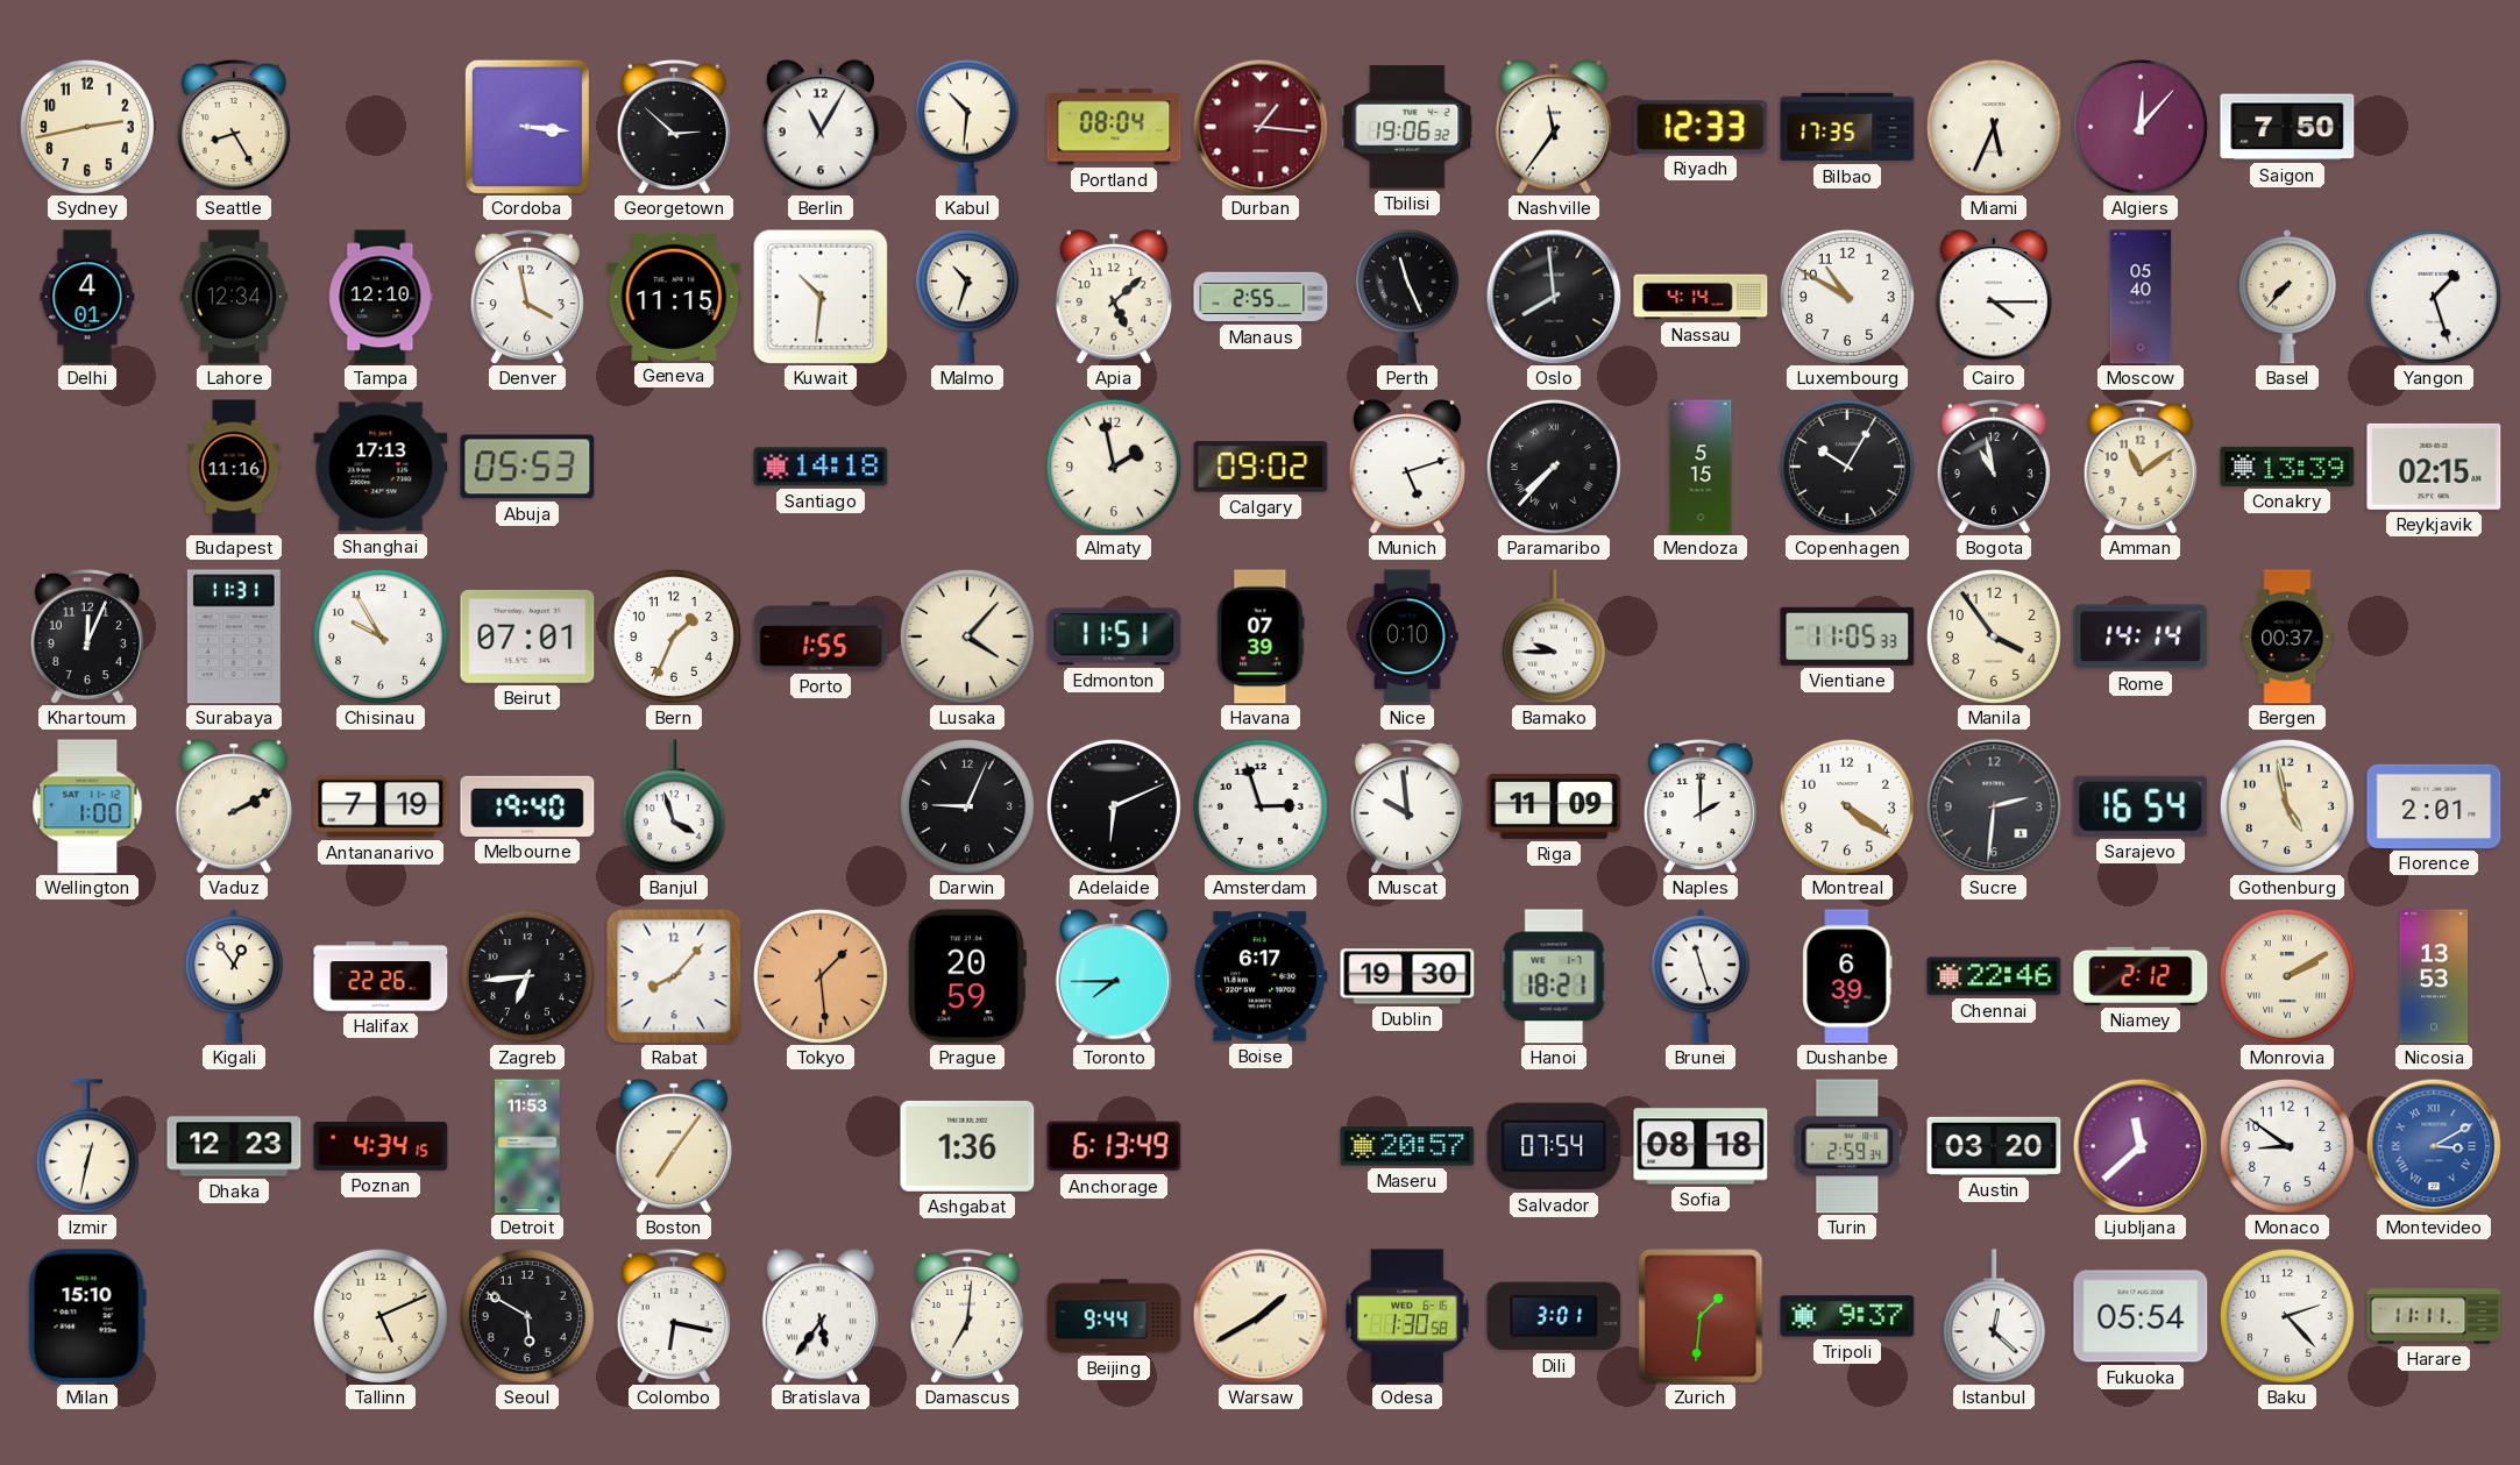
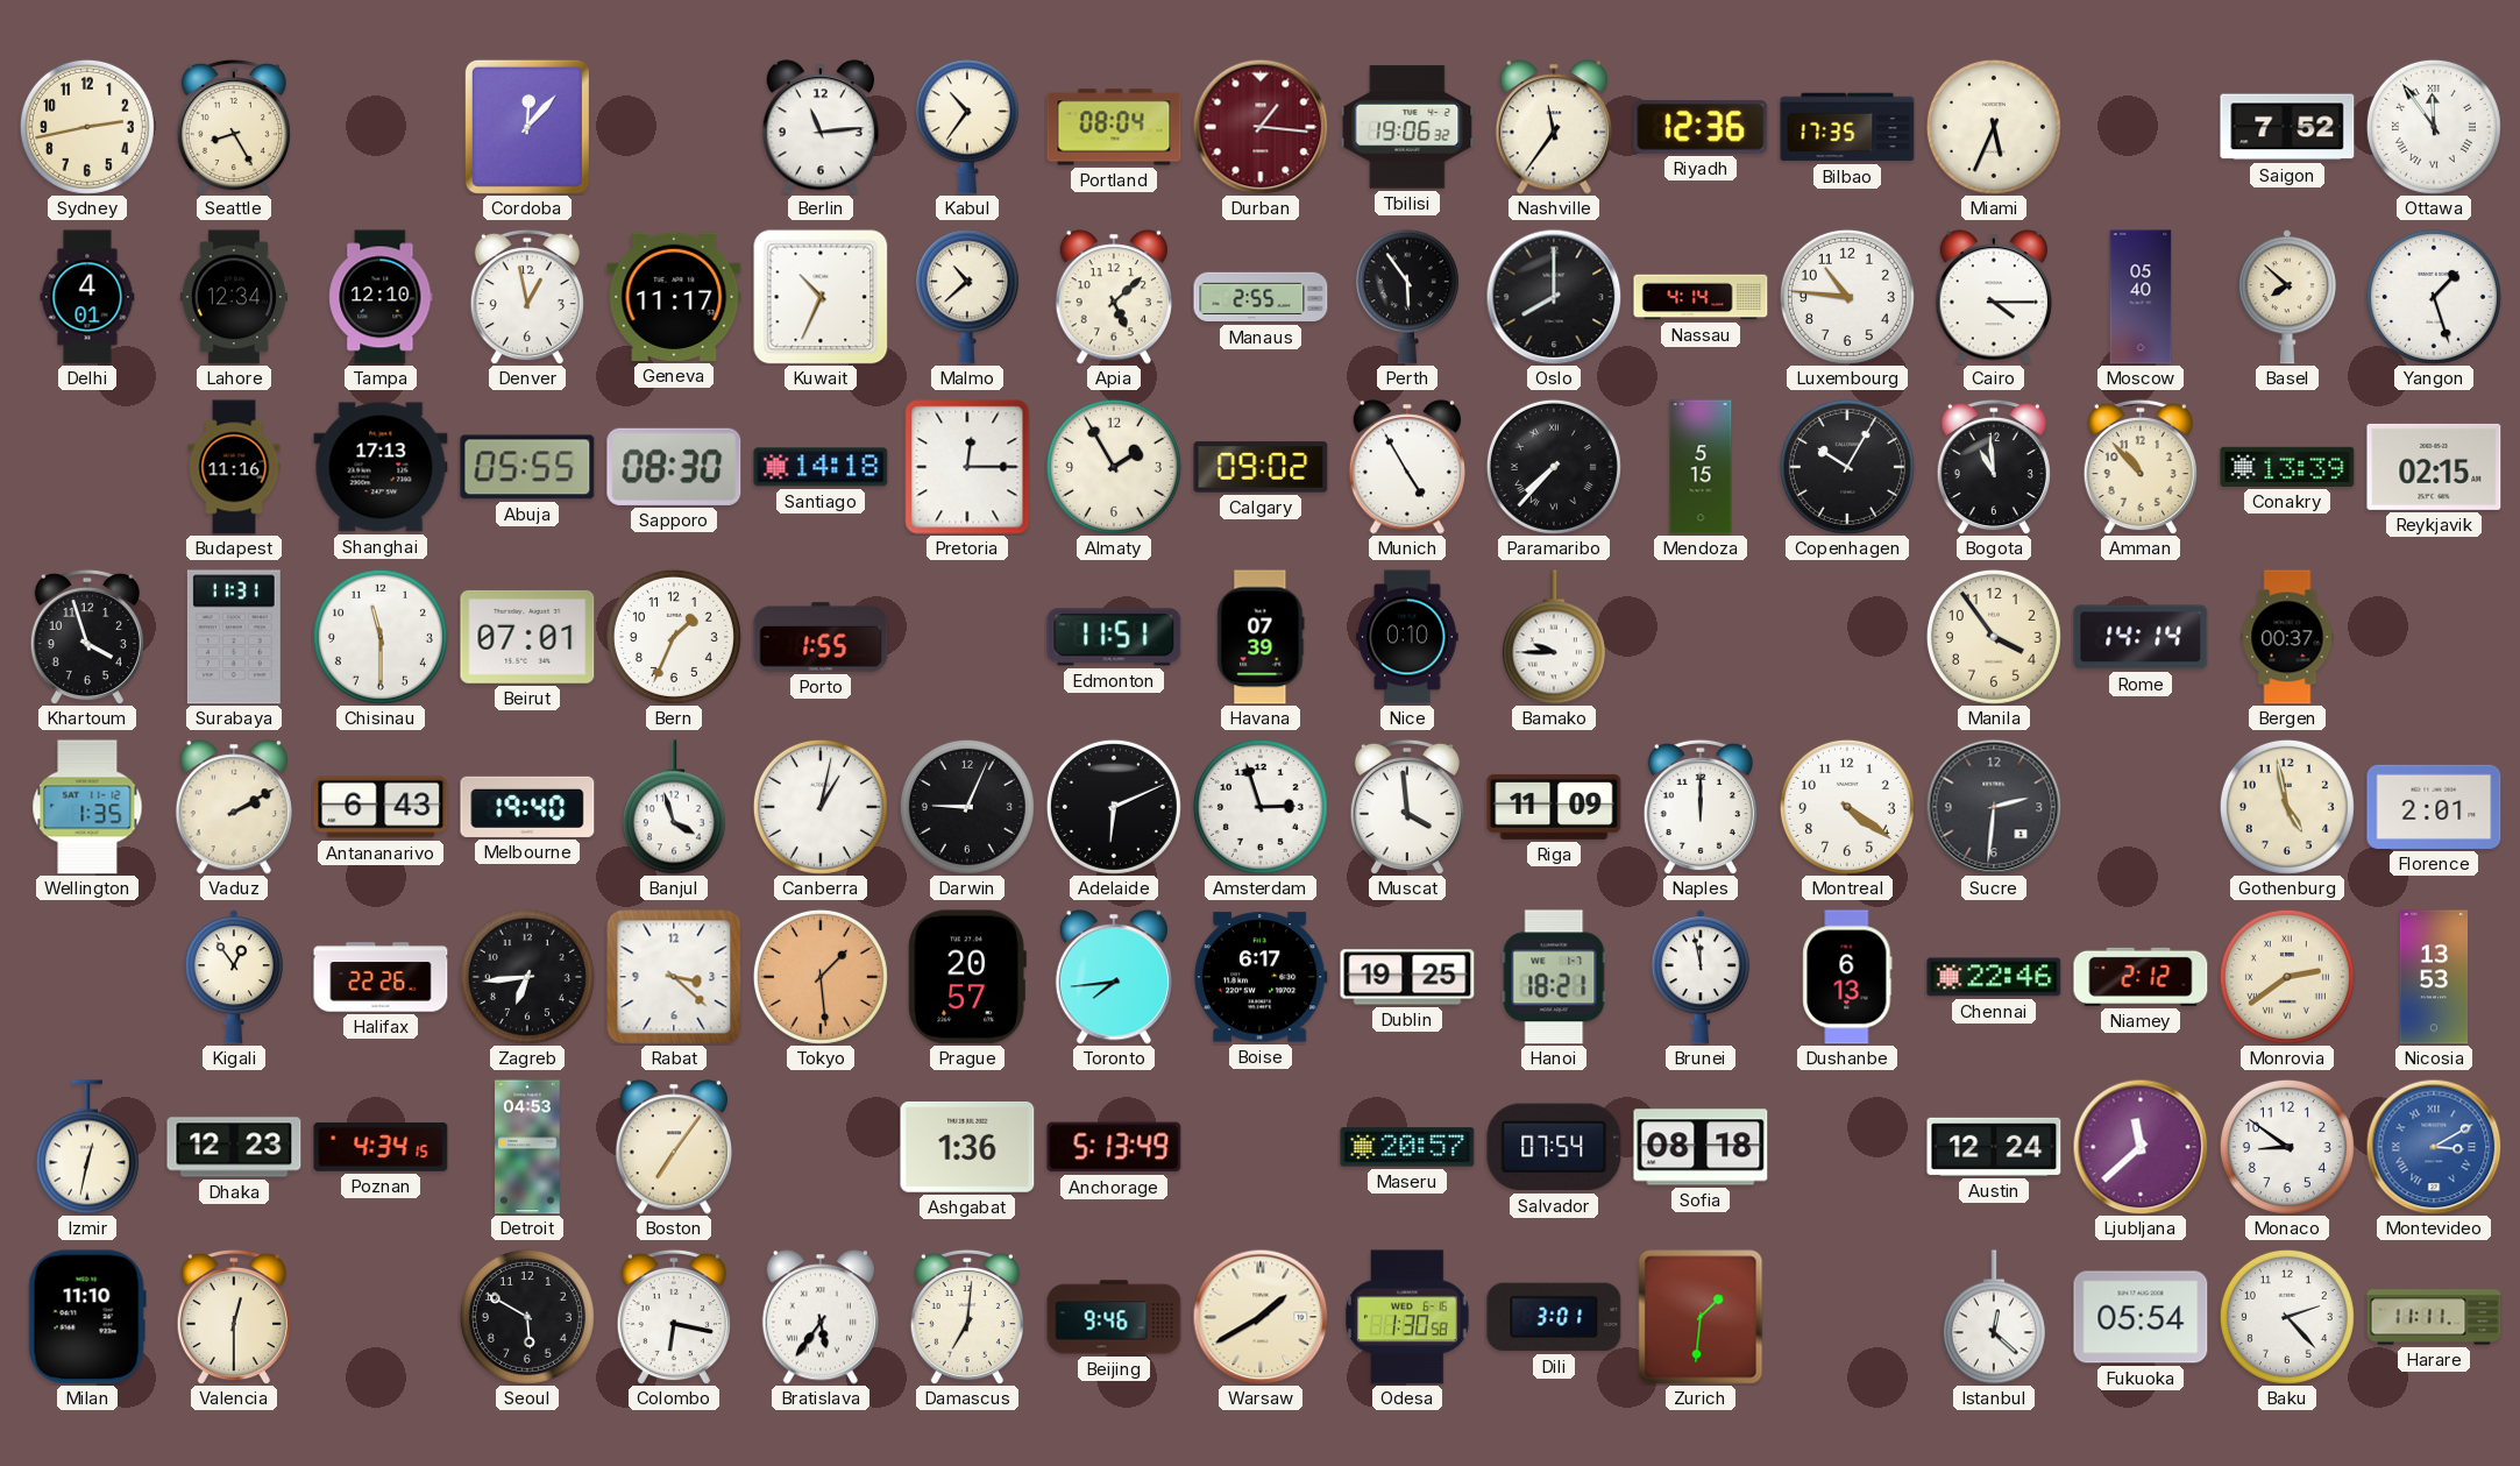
Cordoba: 3:16 -> 12:07
Georgetown: 2:52 -> none
Berlin: 11:05 -> 11:14
Kabul: 10:31 -> 10:36
Riyadh: 12:33 -> 12:36
Algiers: 12:07 -> none
Saigon: 7:50 -> 7:52
Ottawa: none -> 11:54
Denver: 3:58 -> 12:58
Geneva: 11:15 -> 11:17
Kuwait: 10:31 -> 10:34
Malmo: 10:33 -> 10:38
Perth: 11:26 -> 5:54
Oslo: 7:59 -> 8:00
Luxembourg: 10:50 -> 10:46
Basel: 7:37 -> 7:52
Abuja: 05:53 -> 05:55
Sapporo: none -> 08:30
Pretoria: none -> 12:15
Almaty: 1:58 -> 1:55
Munich: 5:12 -> 4:55
Bogota: 10:58 -> 10:59
Amman: 11:09 -> 10:53
Khartoum: 12:04 -> 3:57
Chisinau: 9:55 -> 11:30
Lusaka: 4:07 -> none
Vientiane: 11:05 -> none
Wellington: 1:00 -> 1:35
Antananarivo: 7:19 -> 6:43
Canberra: none -> 1:02
Muscat: 9:59 -> 3:59
Naples: 2:00 -> 12:00
Sarajevo: 16:54 -> none
Rabat: 8:07 -> 3:22
Prague: 20:59 -> 20:57
Toronto: 7:45 -> 7:44
Dublin: 19:30 -> 19:25
Brunei: 11:27 -> 11:58
Dushanbe: 6:39 -> 6:13
Monrovia: 2:10 -> 2:39
Detroit: 11:53 -> 04:53
Anchorage: 6:13 -> 5:13
Turin: 2:59 -> none
Austin: 03:20 -> 12:24
Milan: 15:10 -> 11:10
Valencia: none -> 12:30
Tallinn: 5:11 -> none
Beijing: 9:44 -> 9:46
Tripoli: 9:37 -> none
